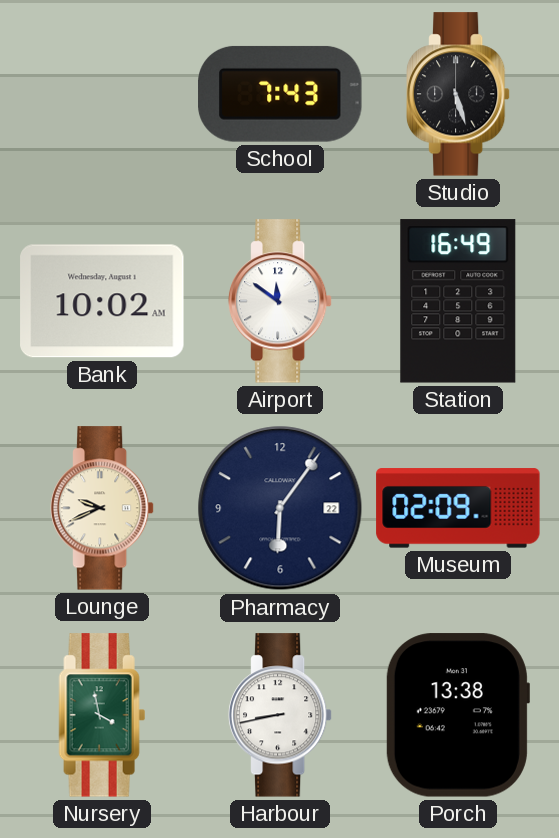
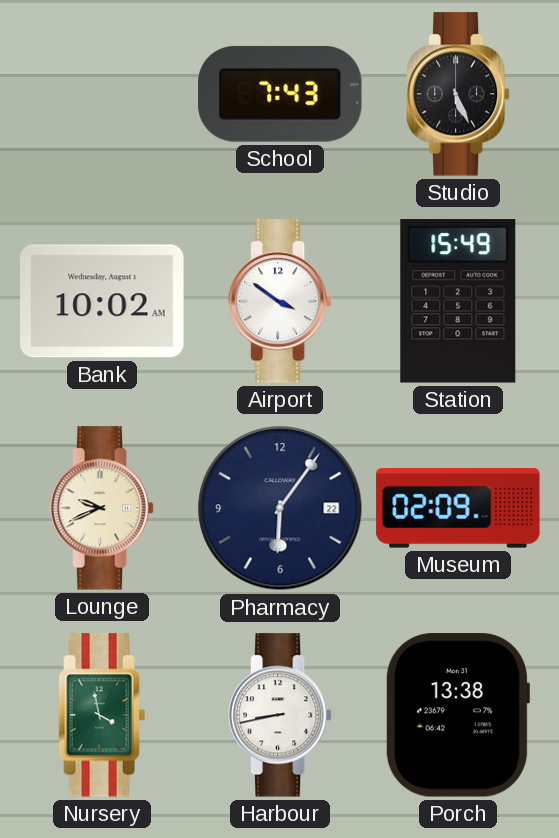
Studio: 5:27 -> 5:26
Airport: 11:51 -> 3:51
Station: 16:49 -> 15:49
